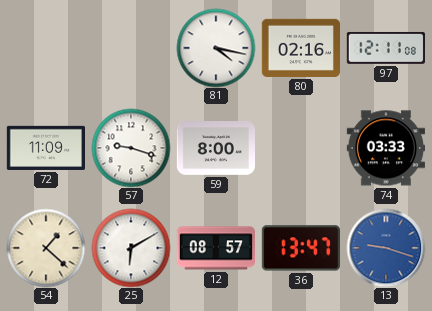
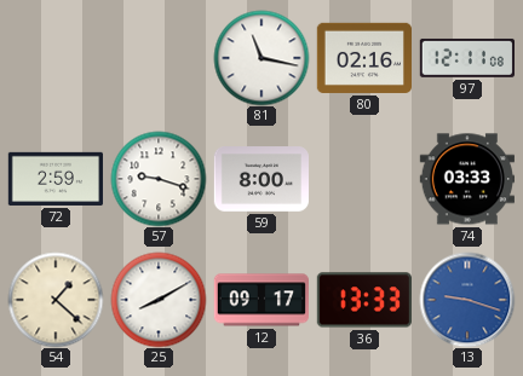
81: 4:17 -> 11:17
72: 11:09 -> 2:59
25: 6:10 -> 8:10
12: 08:57 -> 09:17
36: 13:47 -> 13:33
